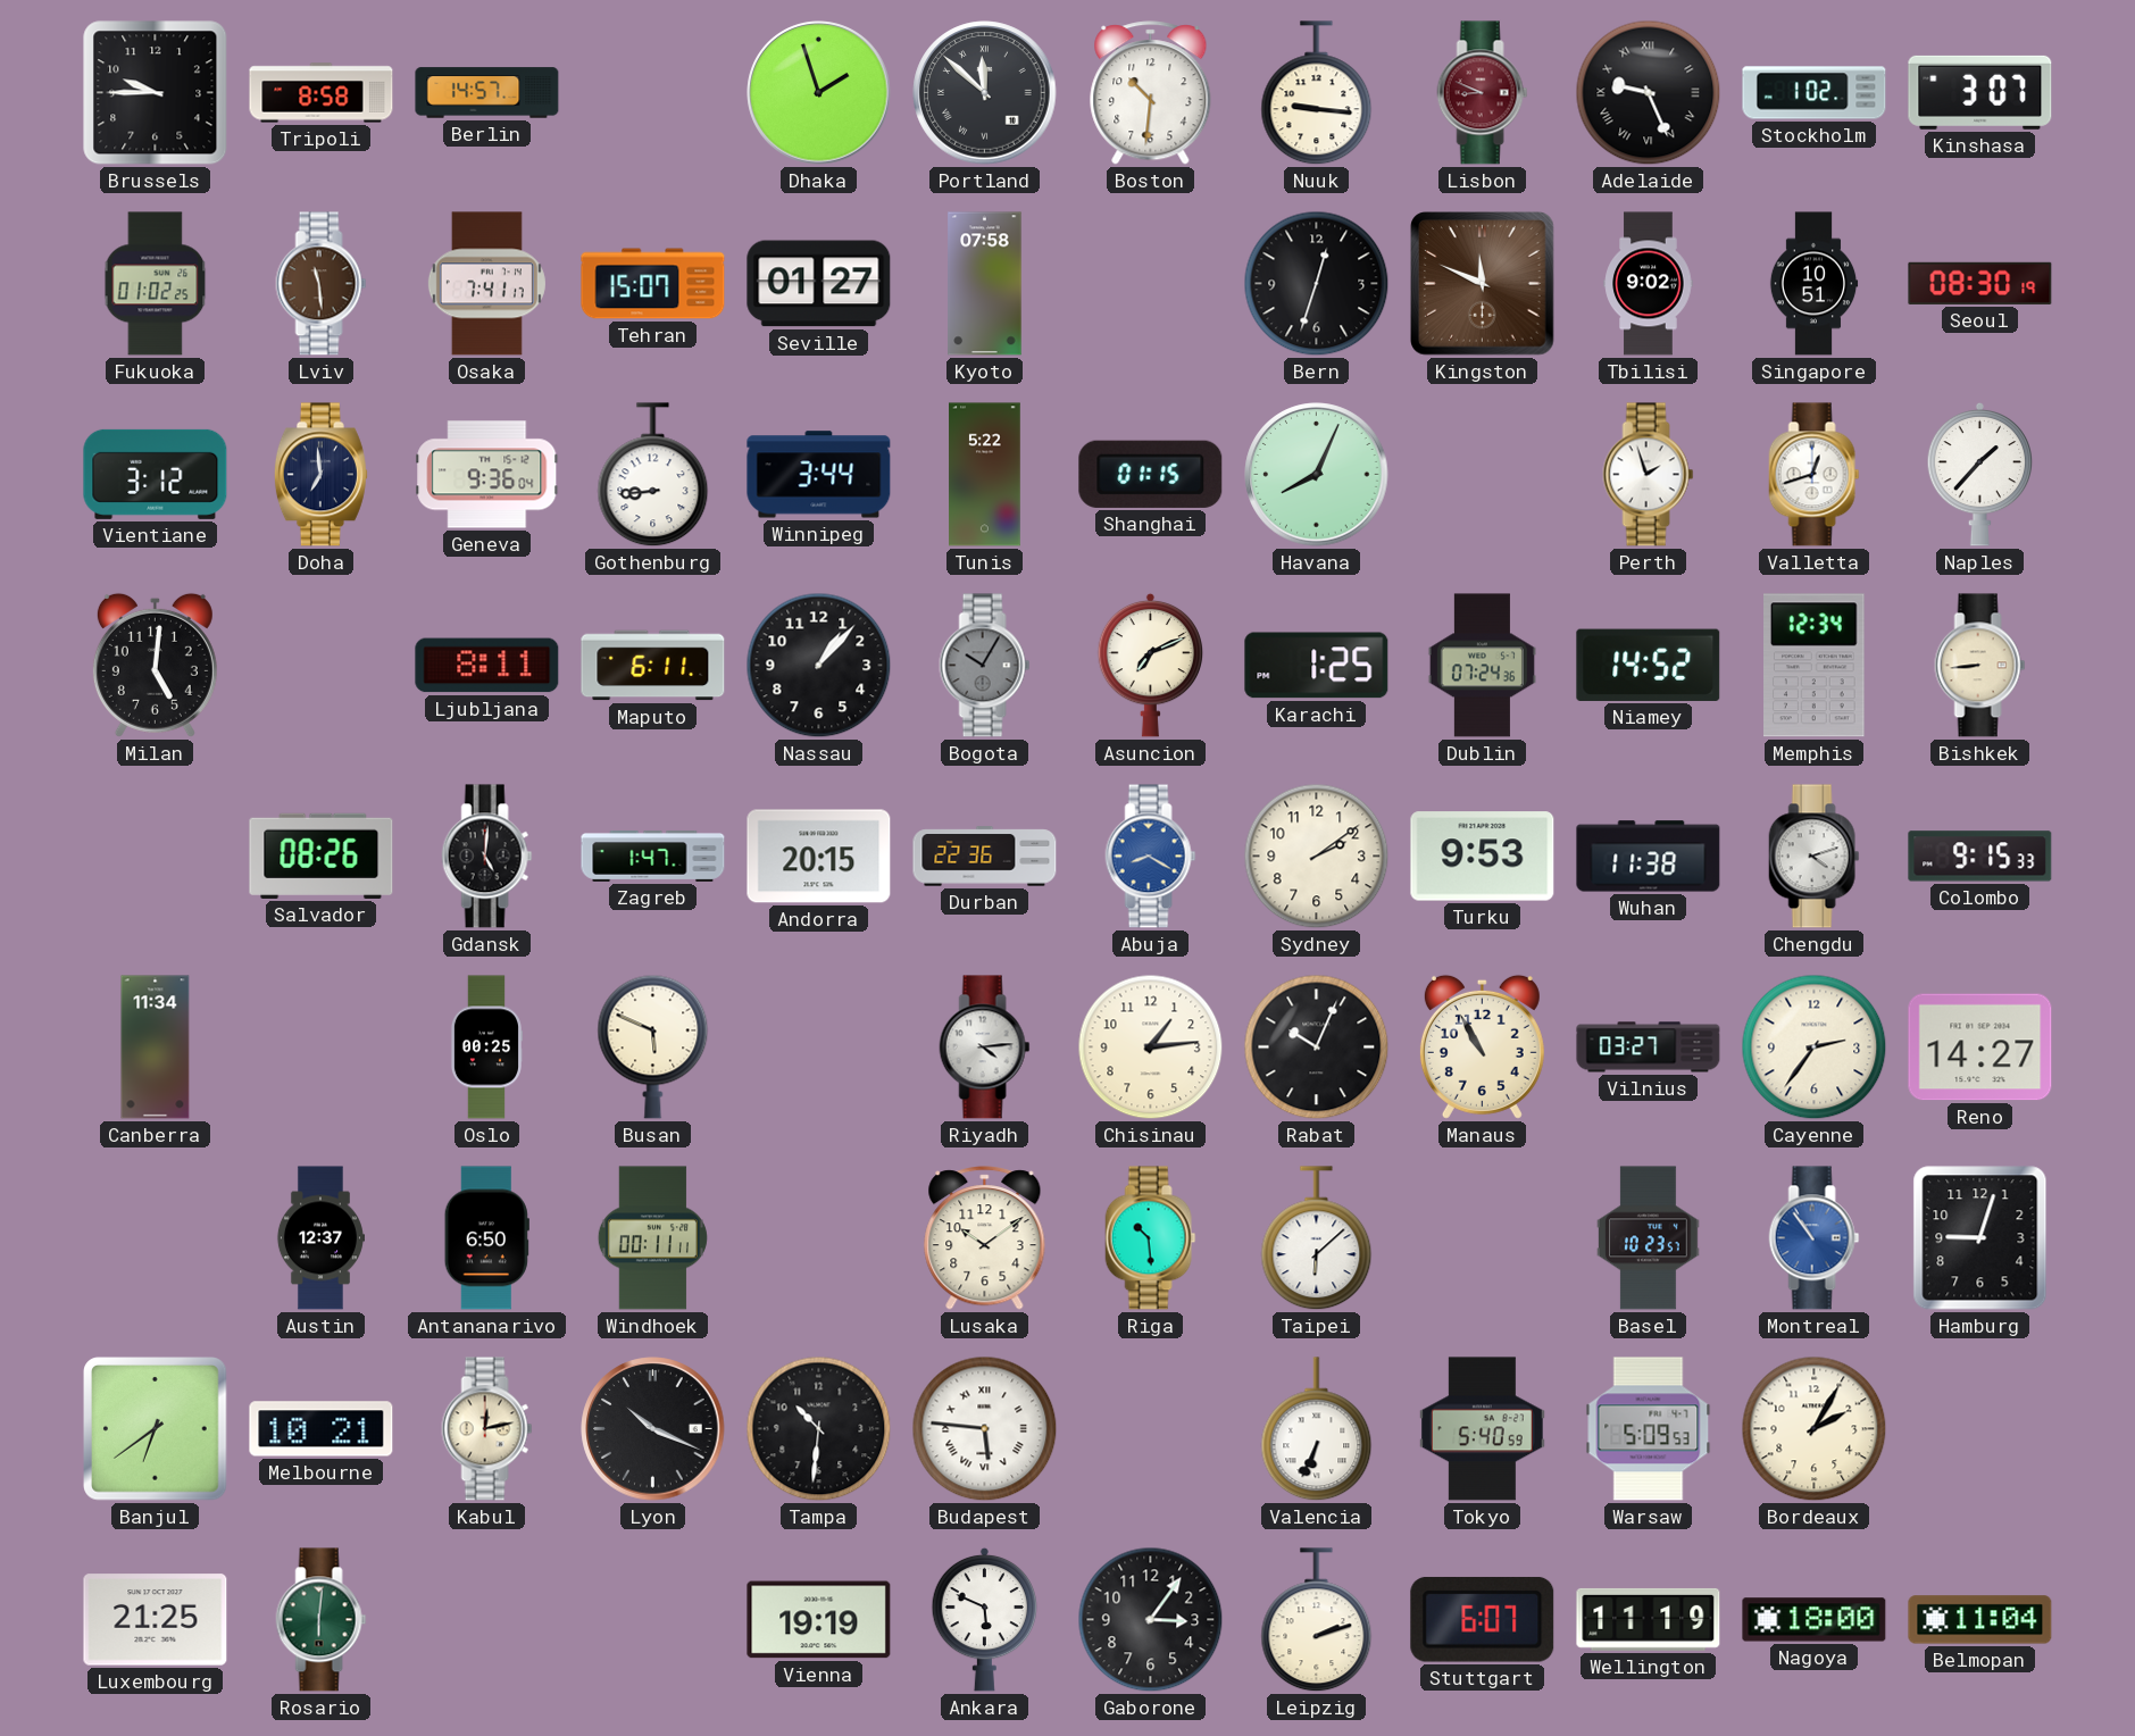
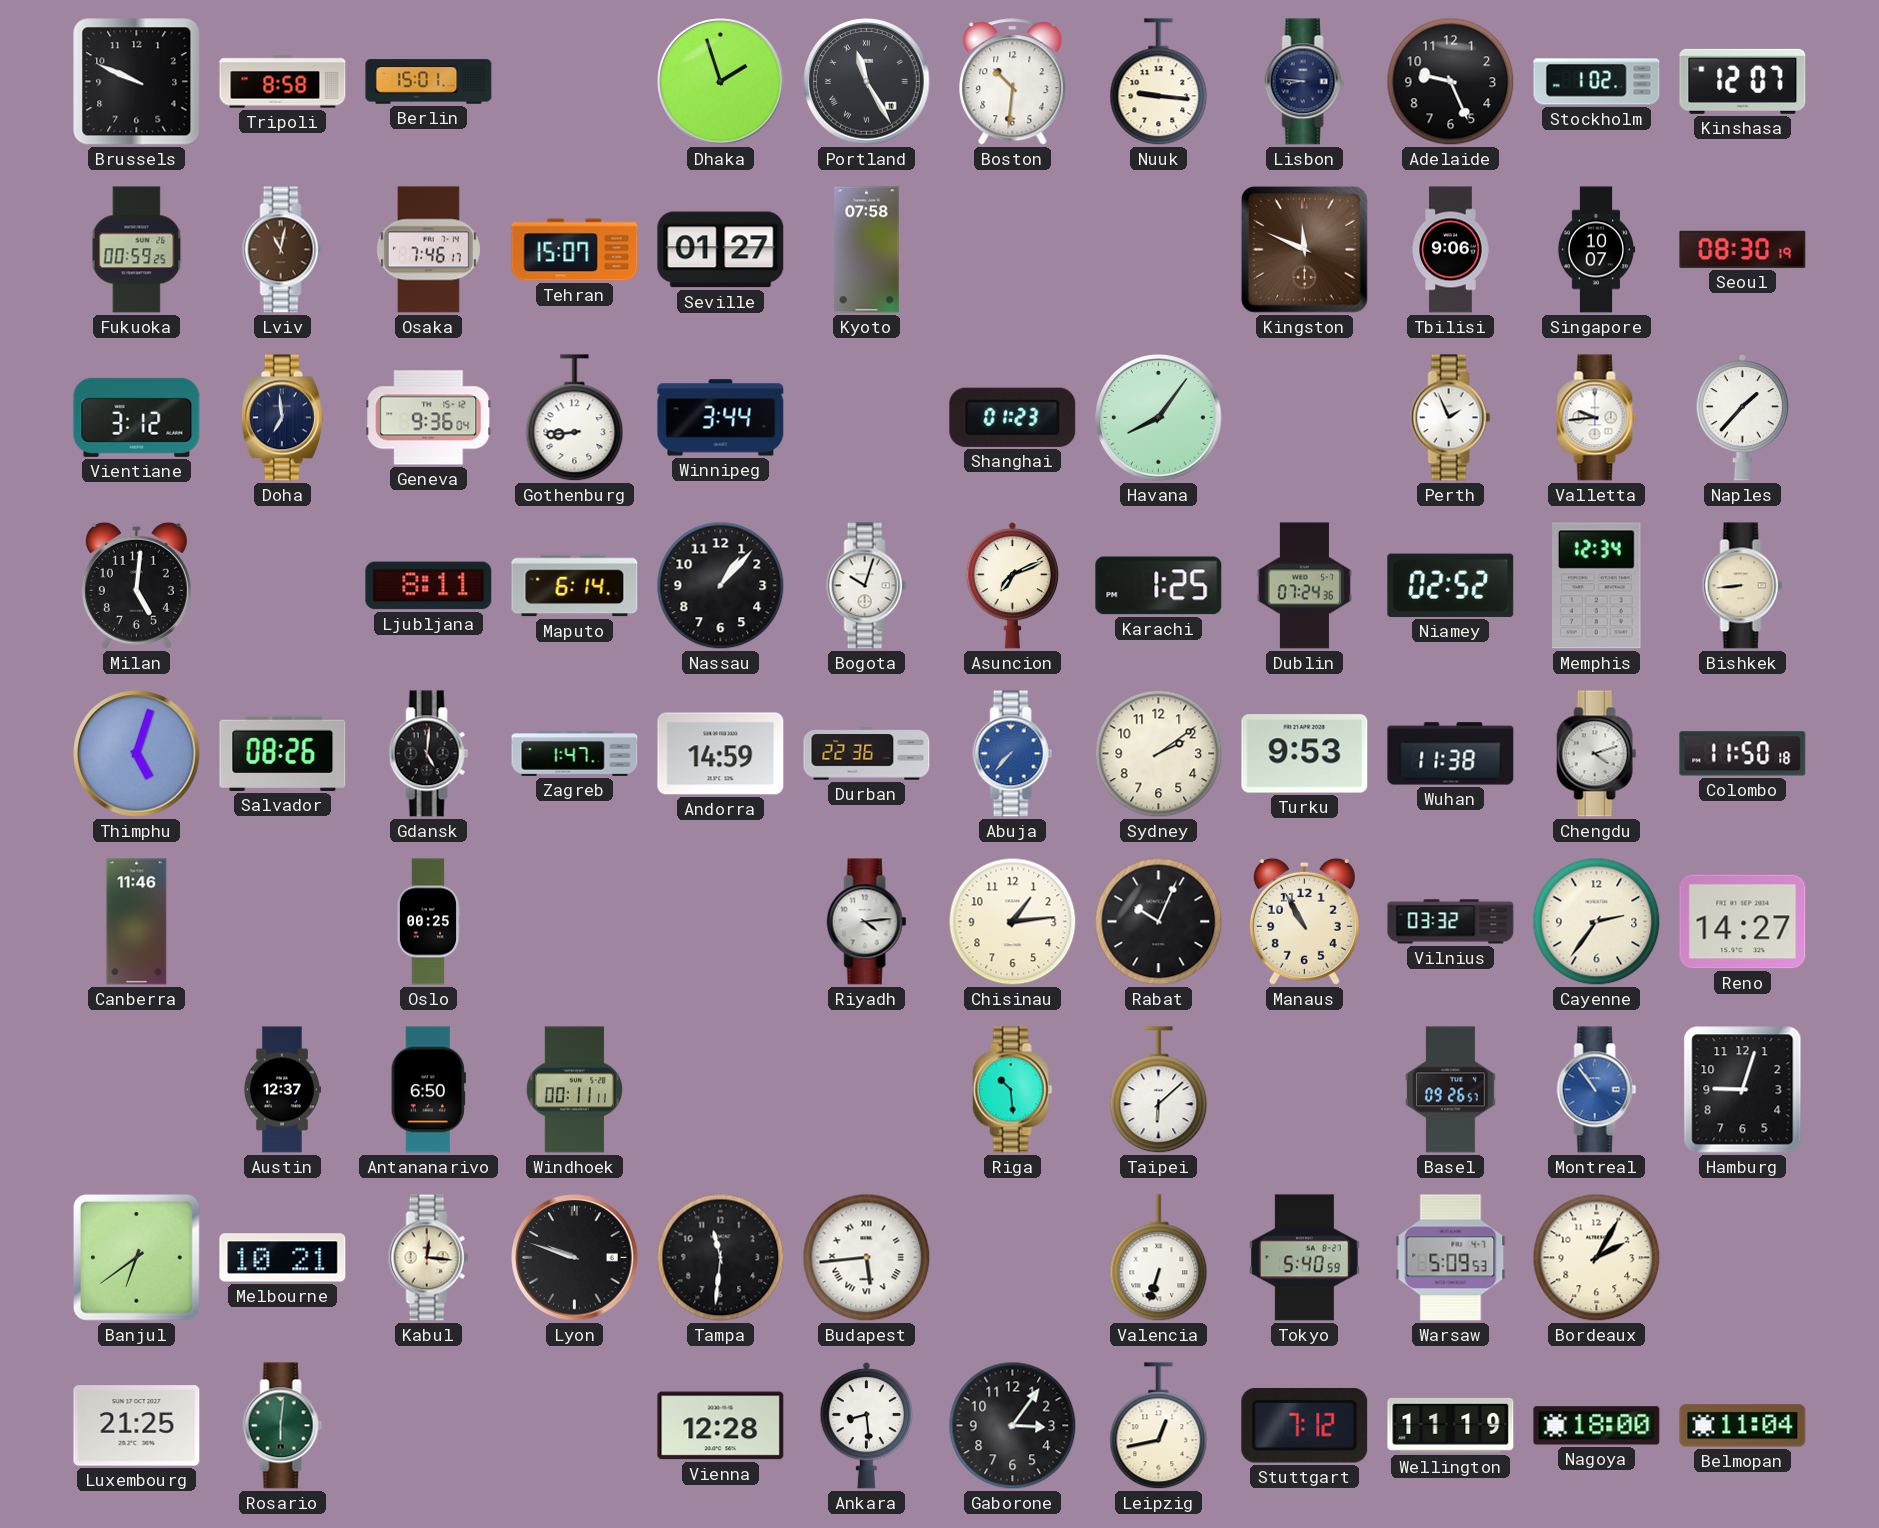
Brussels: 9:45 -> 9:49
Berlin: 14:57 -> 15:01
Portland: 11:52 -> 11:25
Lisbon: 8:49 -> 8:46
Lisbon dial: burgundy -> navy
Adelaide numerals: Roman -> Arabic
Kinshasa: 3:07 -> 12:07
Fukuoka: 01:02 -> 00:59
Lviv: 11:29 -> 11:02
Osaka: 7:41 -> 7:46
Bern: 12:33 -> none
Tbilisi: 9:02 -> 9:06
Singapore: 10:51 -> 10:07
Tunis: 5:22 -> none
Shanghai: 01:15 -> 01:23
Havana: 8:04 -> 8:06
Perth: 1:57 -> 1:56
Valletta: 12:42 -> 9:44
Maputo: 6:11 -> 6:14
Bogota: 10:05 -> 10:03
Bogota dial: grey -> white
Niamey: 14:52 -> 02:52
Thimphu: none -> 5:03
Andorra: 20:15 -> 14:59
Abuja: 8:20 -> 7:37
Colombo: 9:15 -> 11:50
Canberra: 11:34 -> 11:46
Busan: 5:49 -> none
Vilnius: 03:27 -> 03:32
Lusaka: 10:09 -> none
Basel: 10:23 -> 09:26
Kabul: 12:13 -> 12:16
Lyon: 10:19 -> 9:48
Tampa: 10:31 -> 11:31
Budapest: 5:46 -> 5:44
Valencia: 6:34 -> 6:33
Vienna: 19:19 -> 12:28
Ankara: 5:49 -> 8:29
Leipzig: 2:12 -> 12:43
Stuttgart: 6:07 -> 7:12
